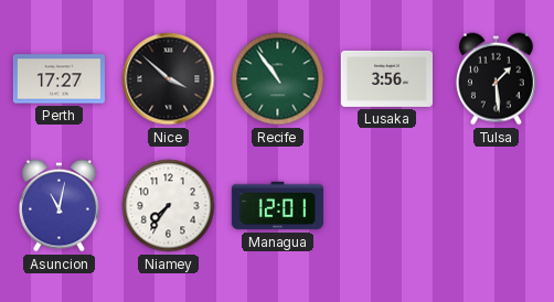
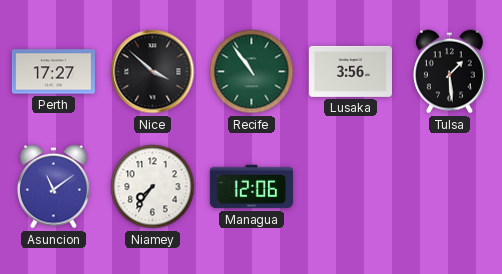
Asuncion: 11:02 -> 11:09
Managua: 12:01 -> 12:06
